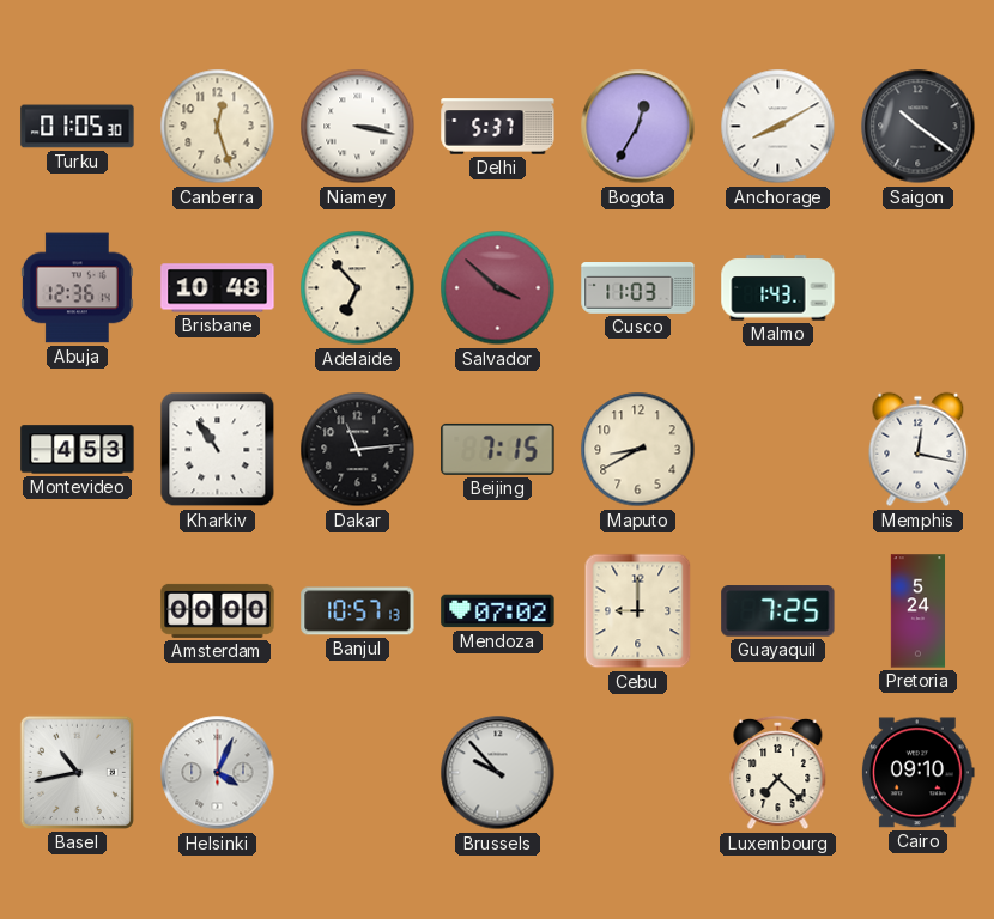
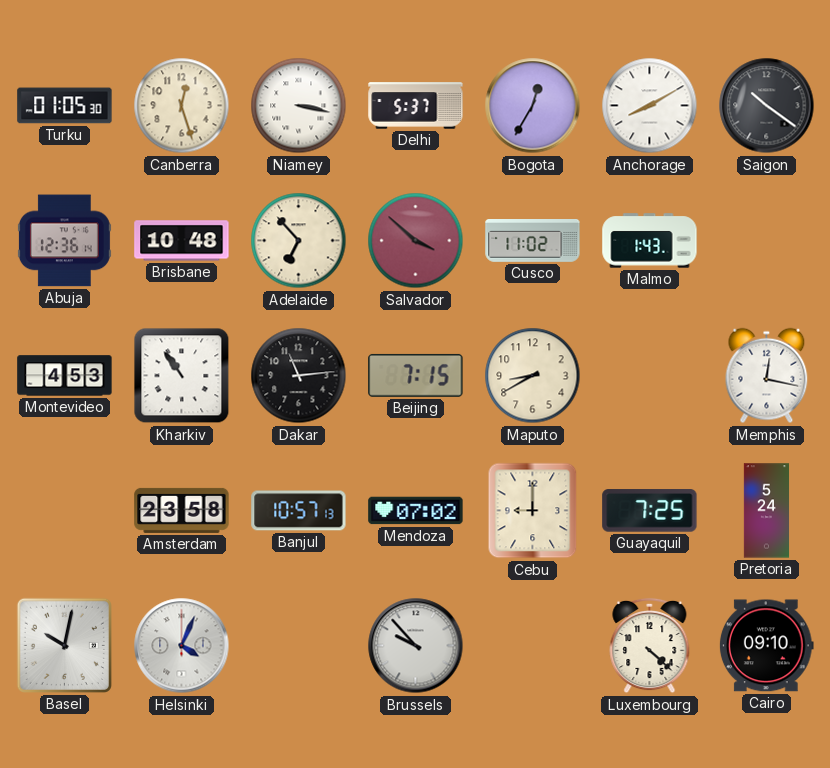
Cusco: 11:03 -> 11:02
Amsterdam: 00:00 -> 23:58
Basel: 10:43 -> 10:02
Luxembourg: 7:22 -> 4:22
